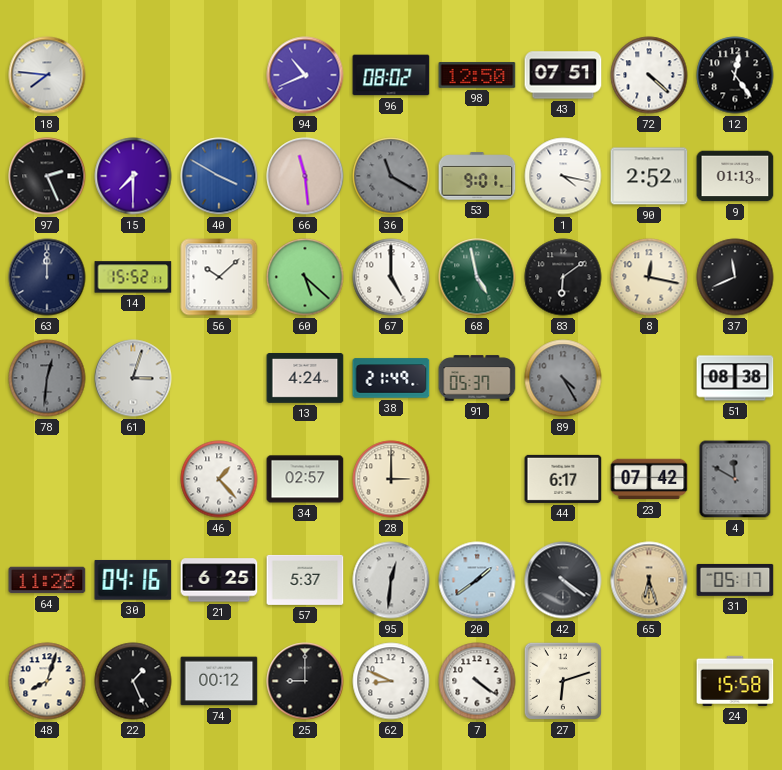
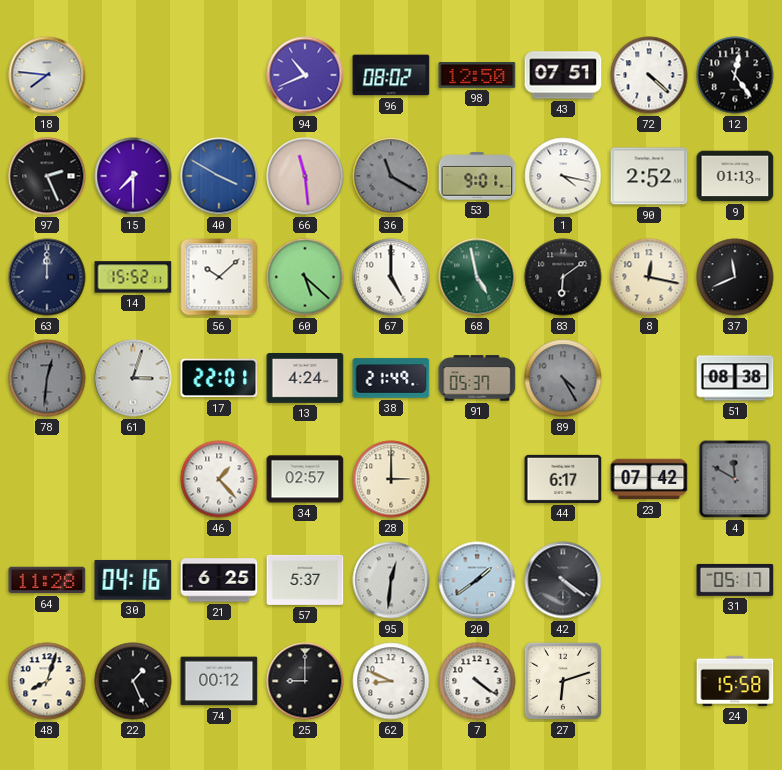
17: none -> 22:01
65: 6:27 -> none
